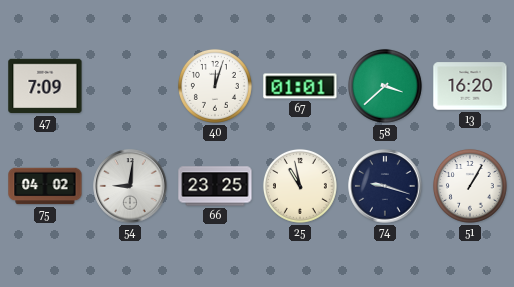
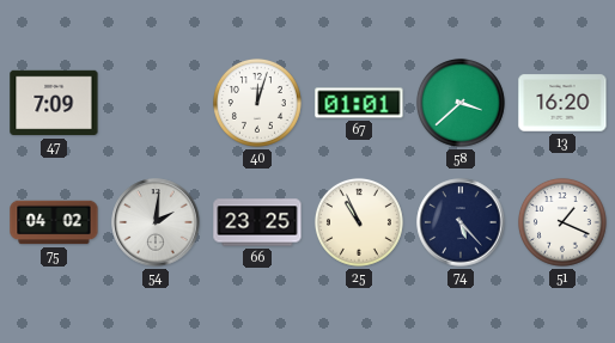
54: 9:01 -> 2:01
25: 10:58 -> 10:56
74: 9:18 -> 5:23
51: 1:05 -> 1:19
